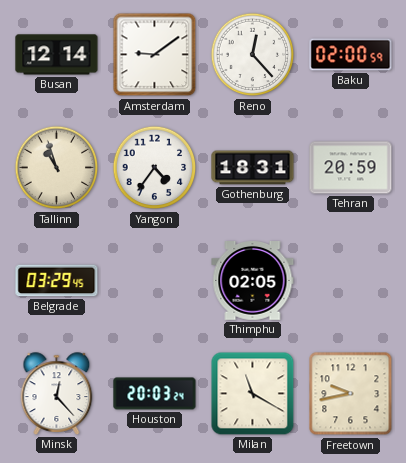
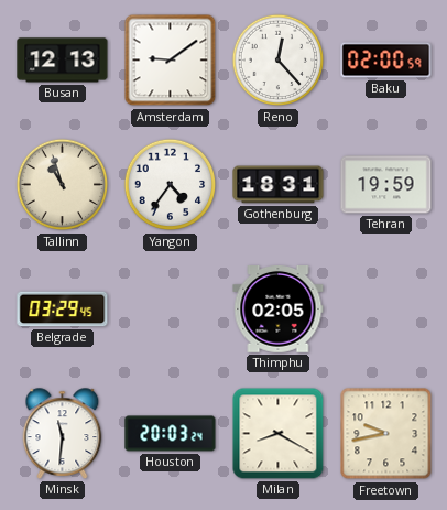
Busan: 12:14 -> 12:13
Tehran: 20:59 -> 19:59
Minsk: 12:23 -> 11:31
Milan: 11:20 -> 8:20
